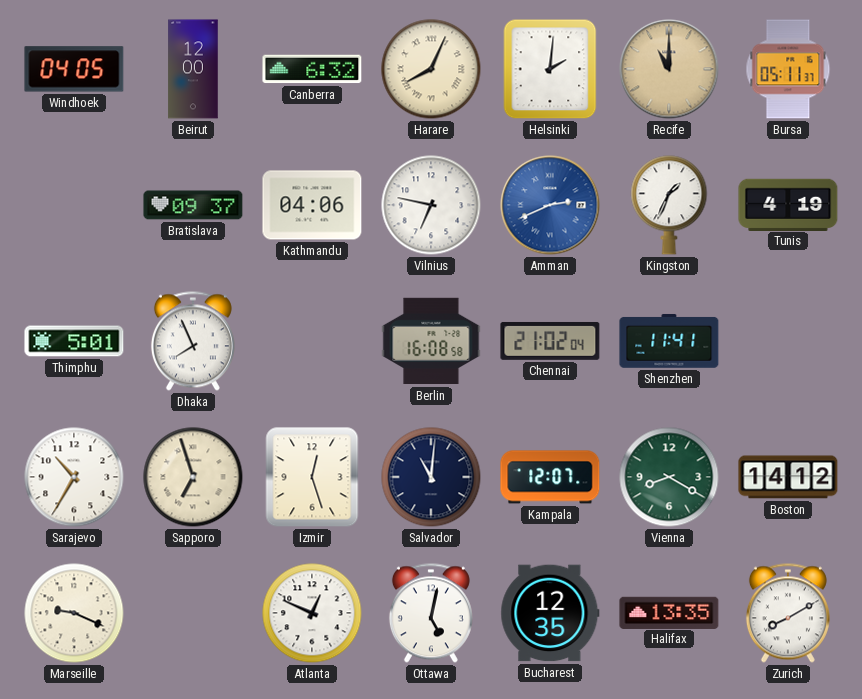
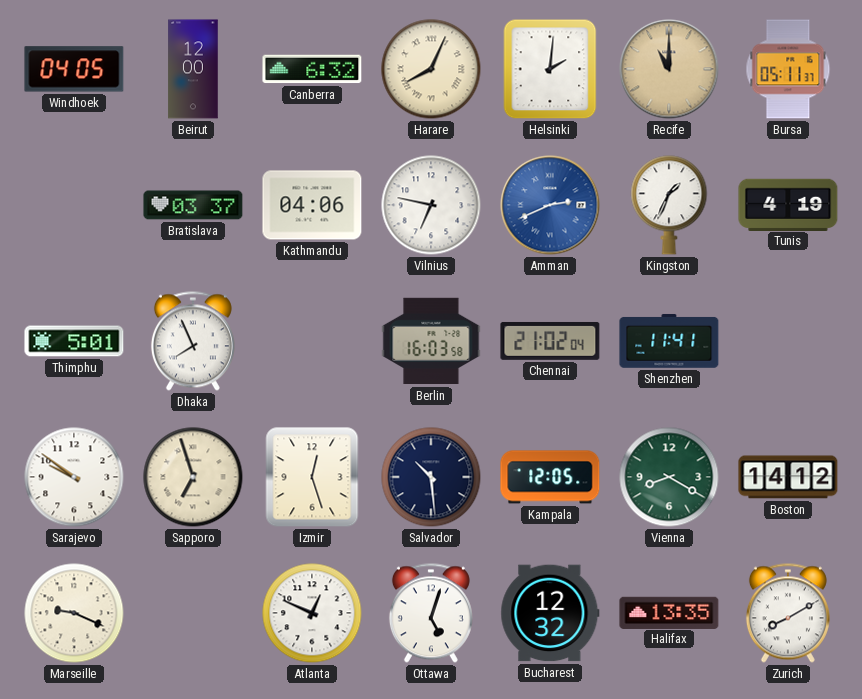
Bratislava: 09:37 -> 03:37
Berlin: 16:08 -> 16:03
Sarajevo: 10:35 -> 9:51
Salvador: 11:01 -> 10:29
Kampala: 12:07 -> 12:05
Ottawa: 5:02 -> 5:03
Bucharest: 12:35 -> 12:32
